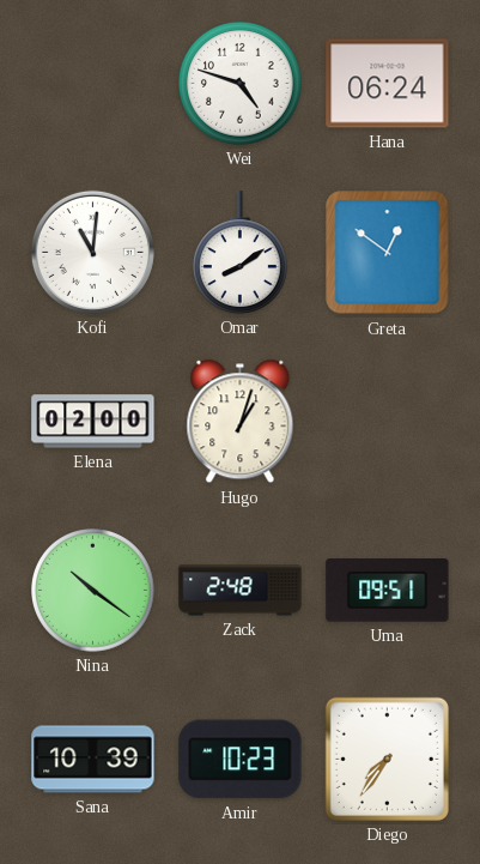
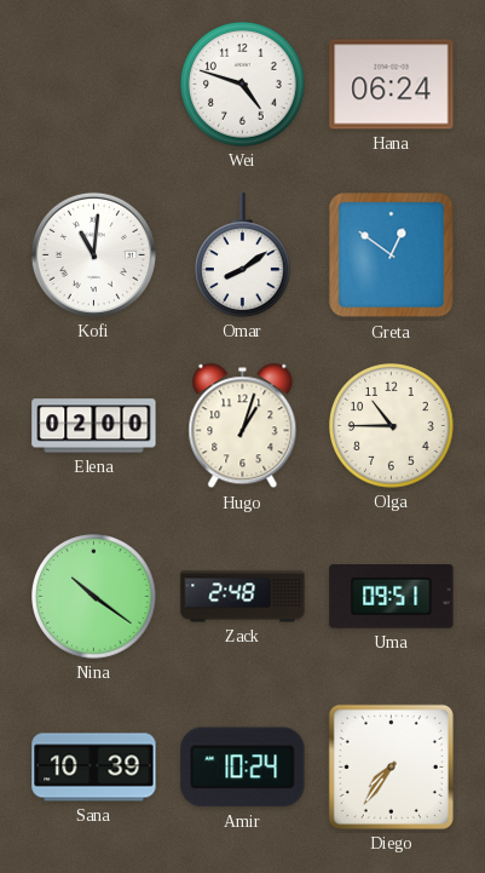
Olga: none -> 10:45
Amir: 10:23 -> 10:24
